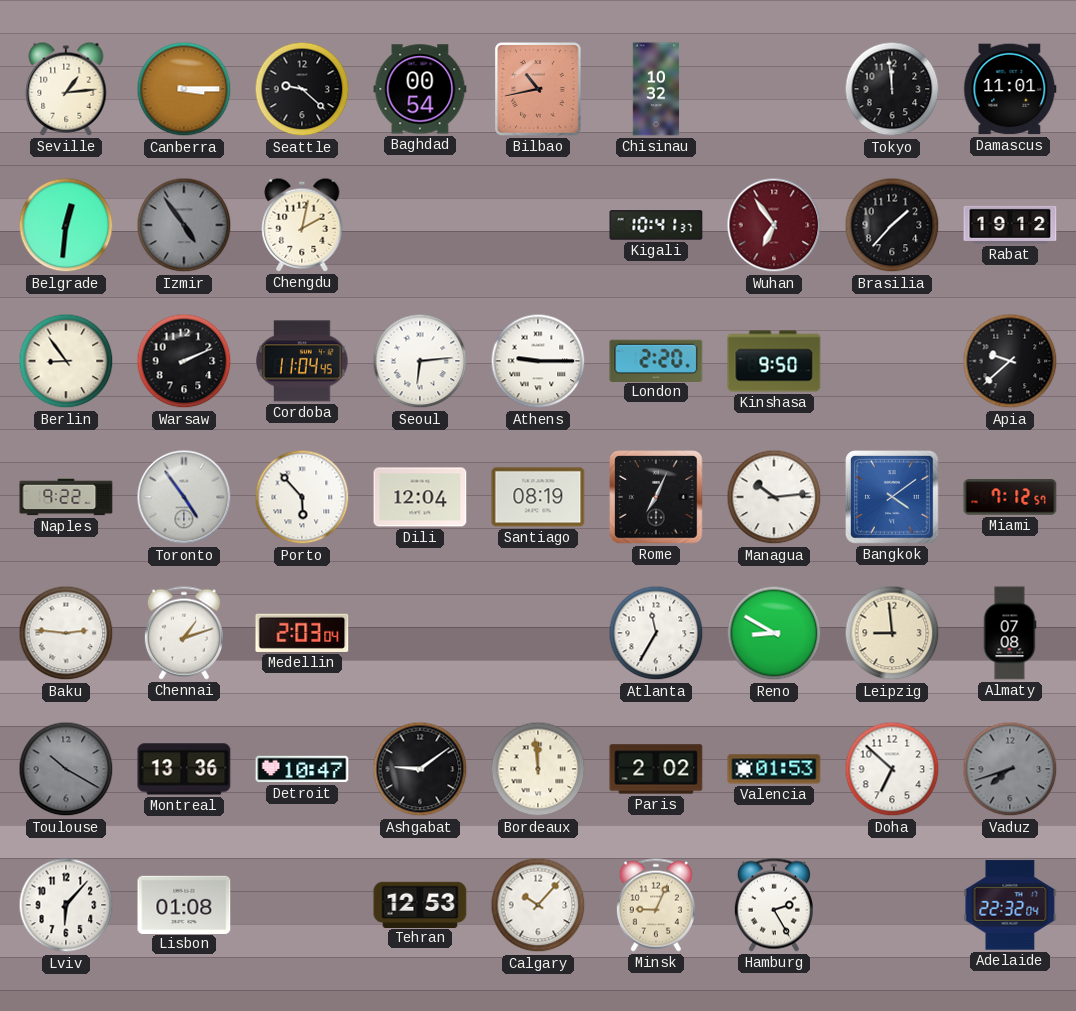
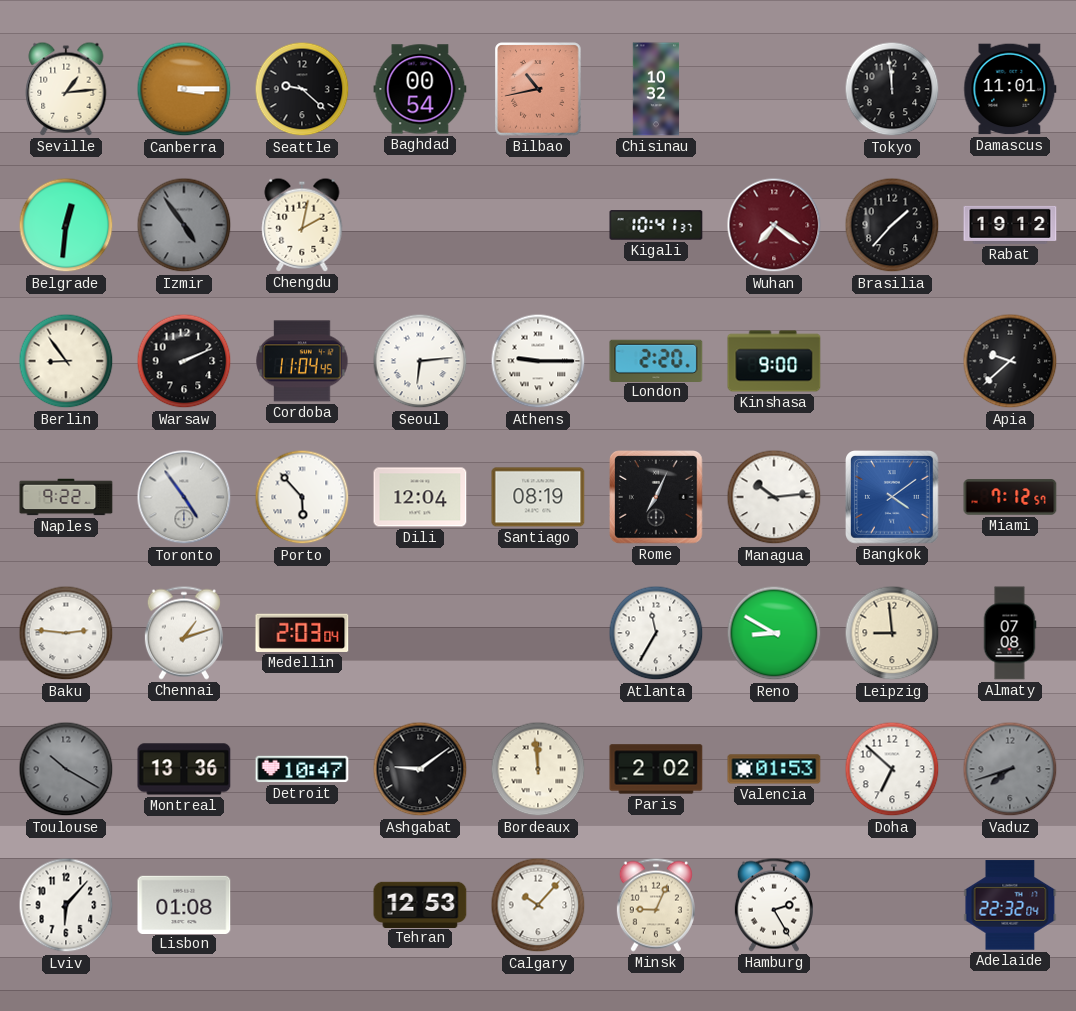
Wuhan: 6:54 -> 7:21
Kinshasa: 9:50 -> 9:00
